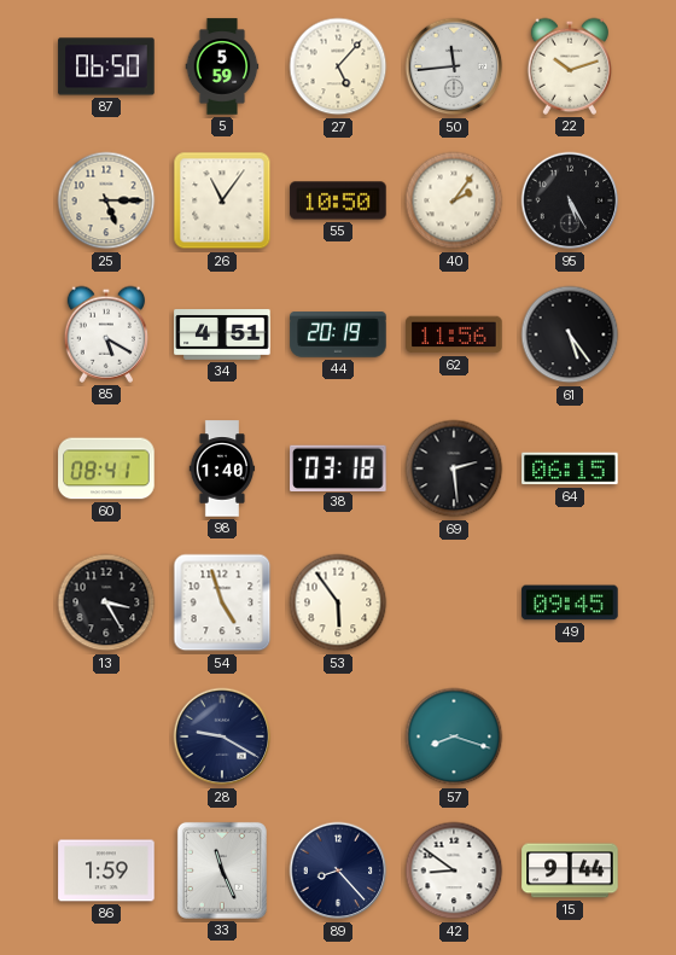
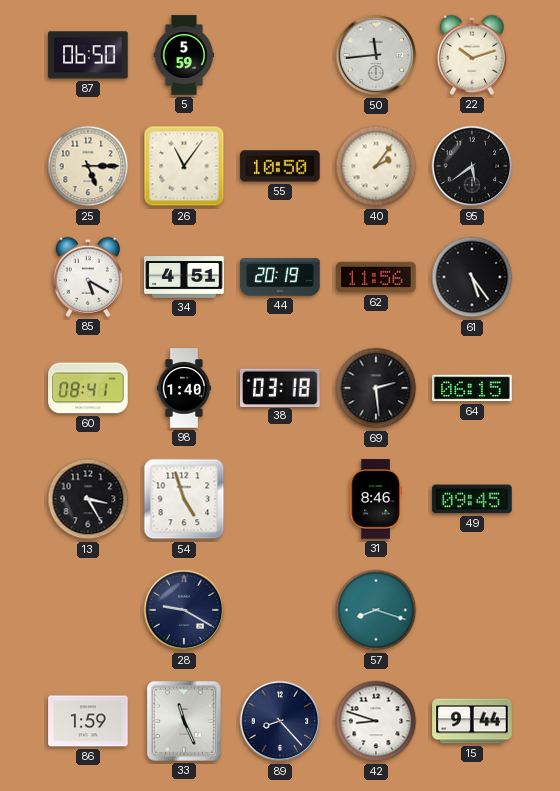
27: 5:07 -> none
95: 5:25 -> 5:39
53: 5:54 -> none
31: none -> 8:46
42: 8:51 -> 8:48
